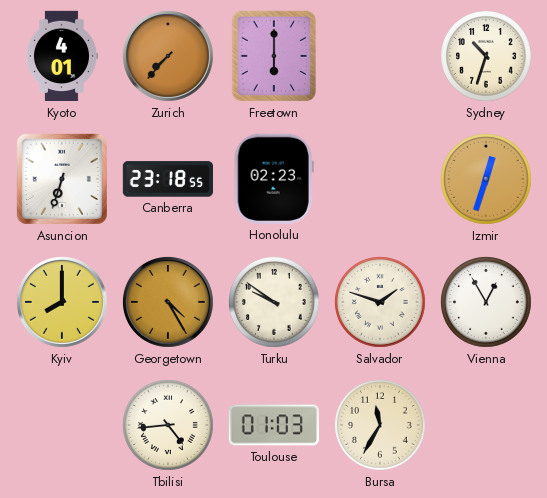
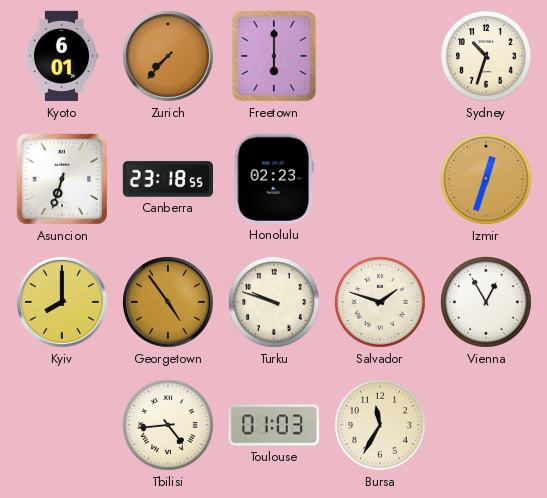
Kyoto: 4:01 -> 6:01
Georgetown: 4:25 -> 4:54
Turku: 9:51 -> 9:48
